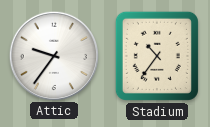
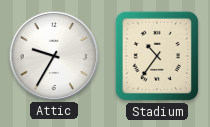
Attic: 9:36 -> 9:35
